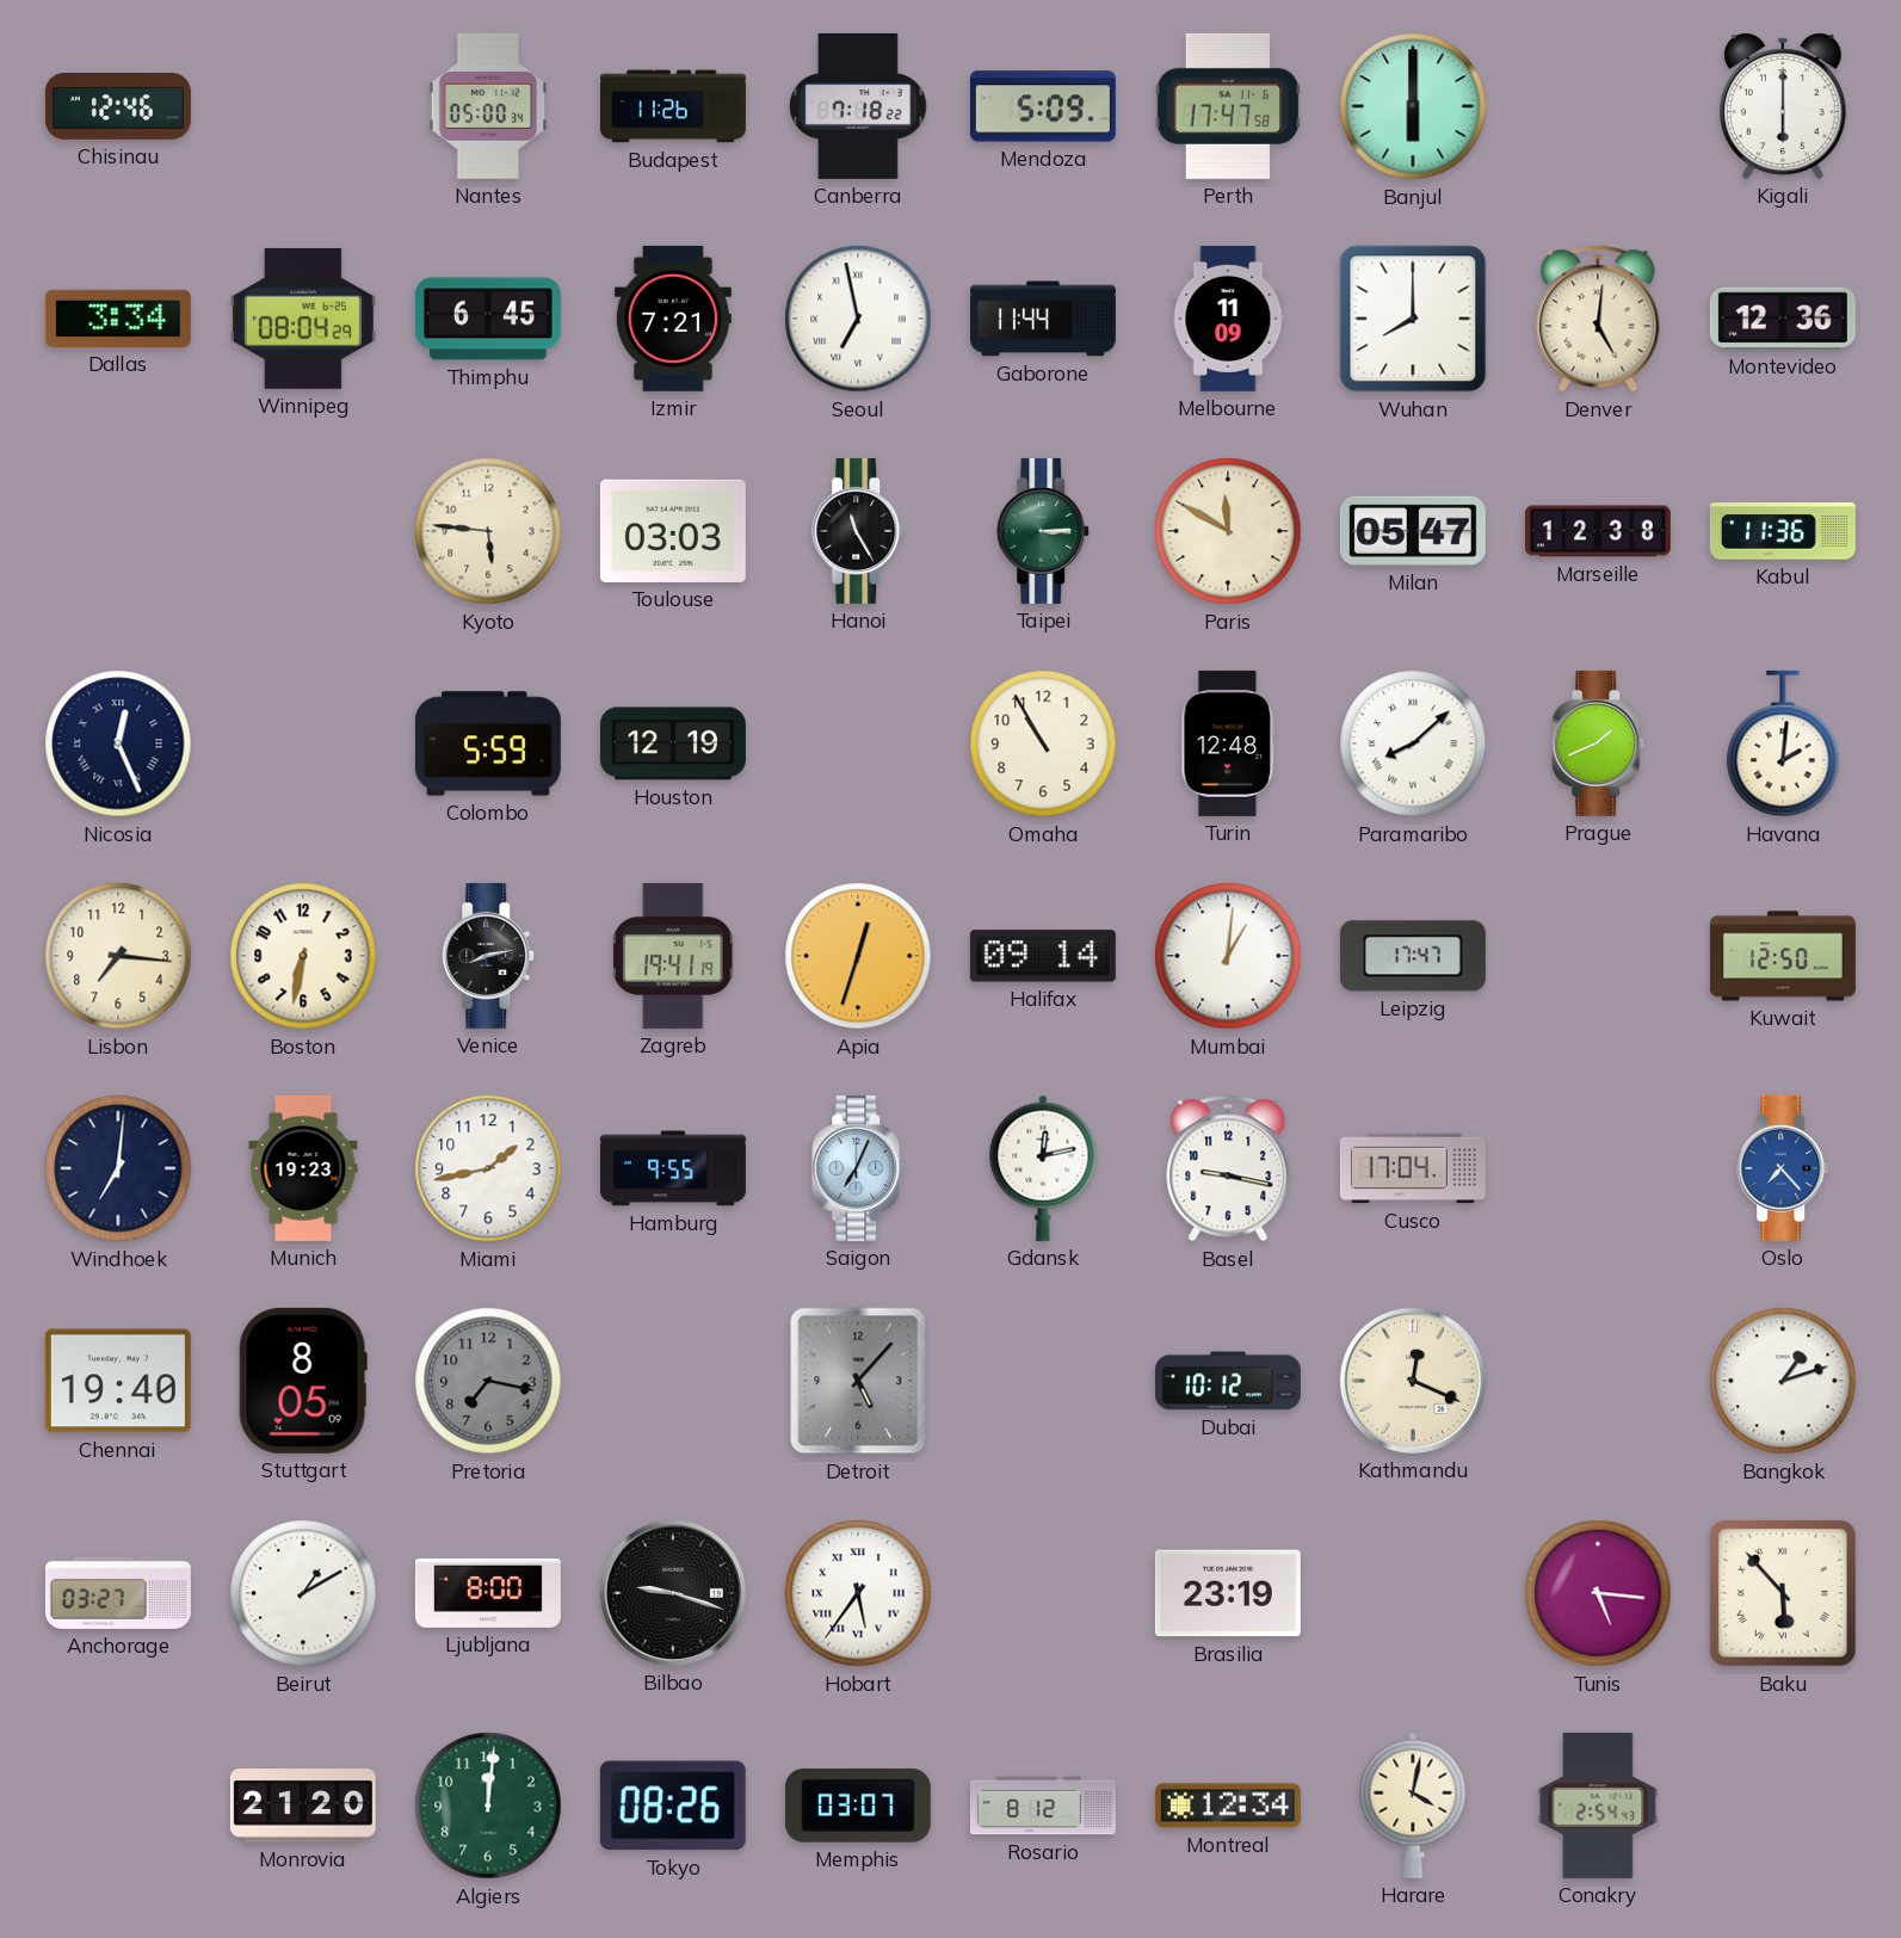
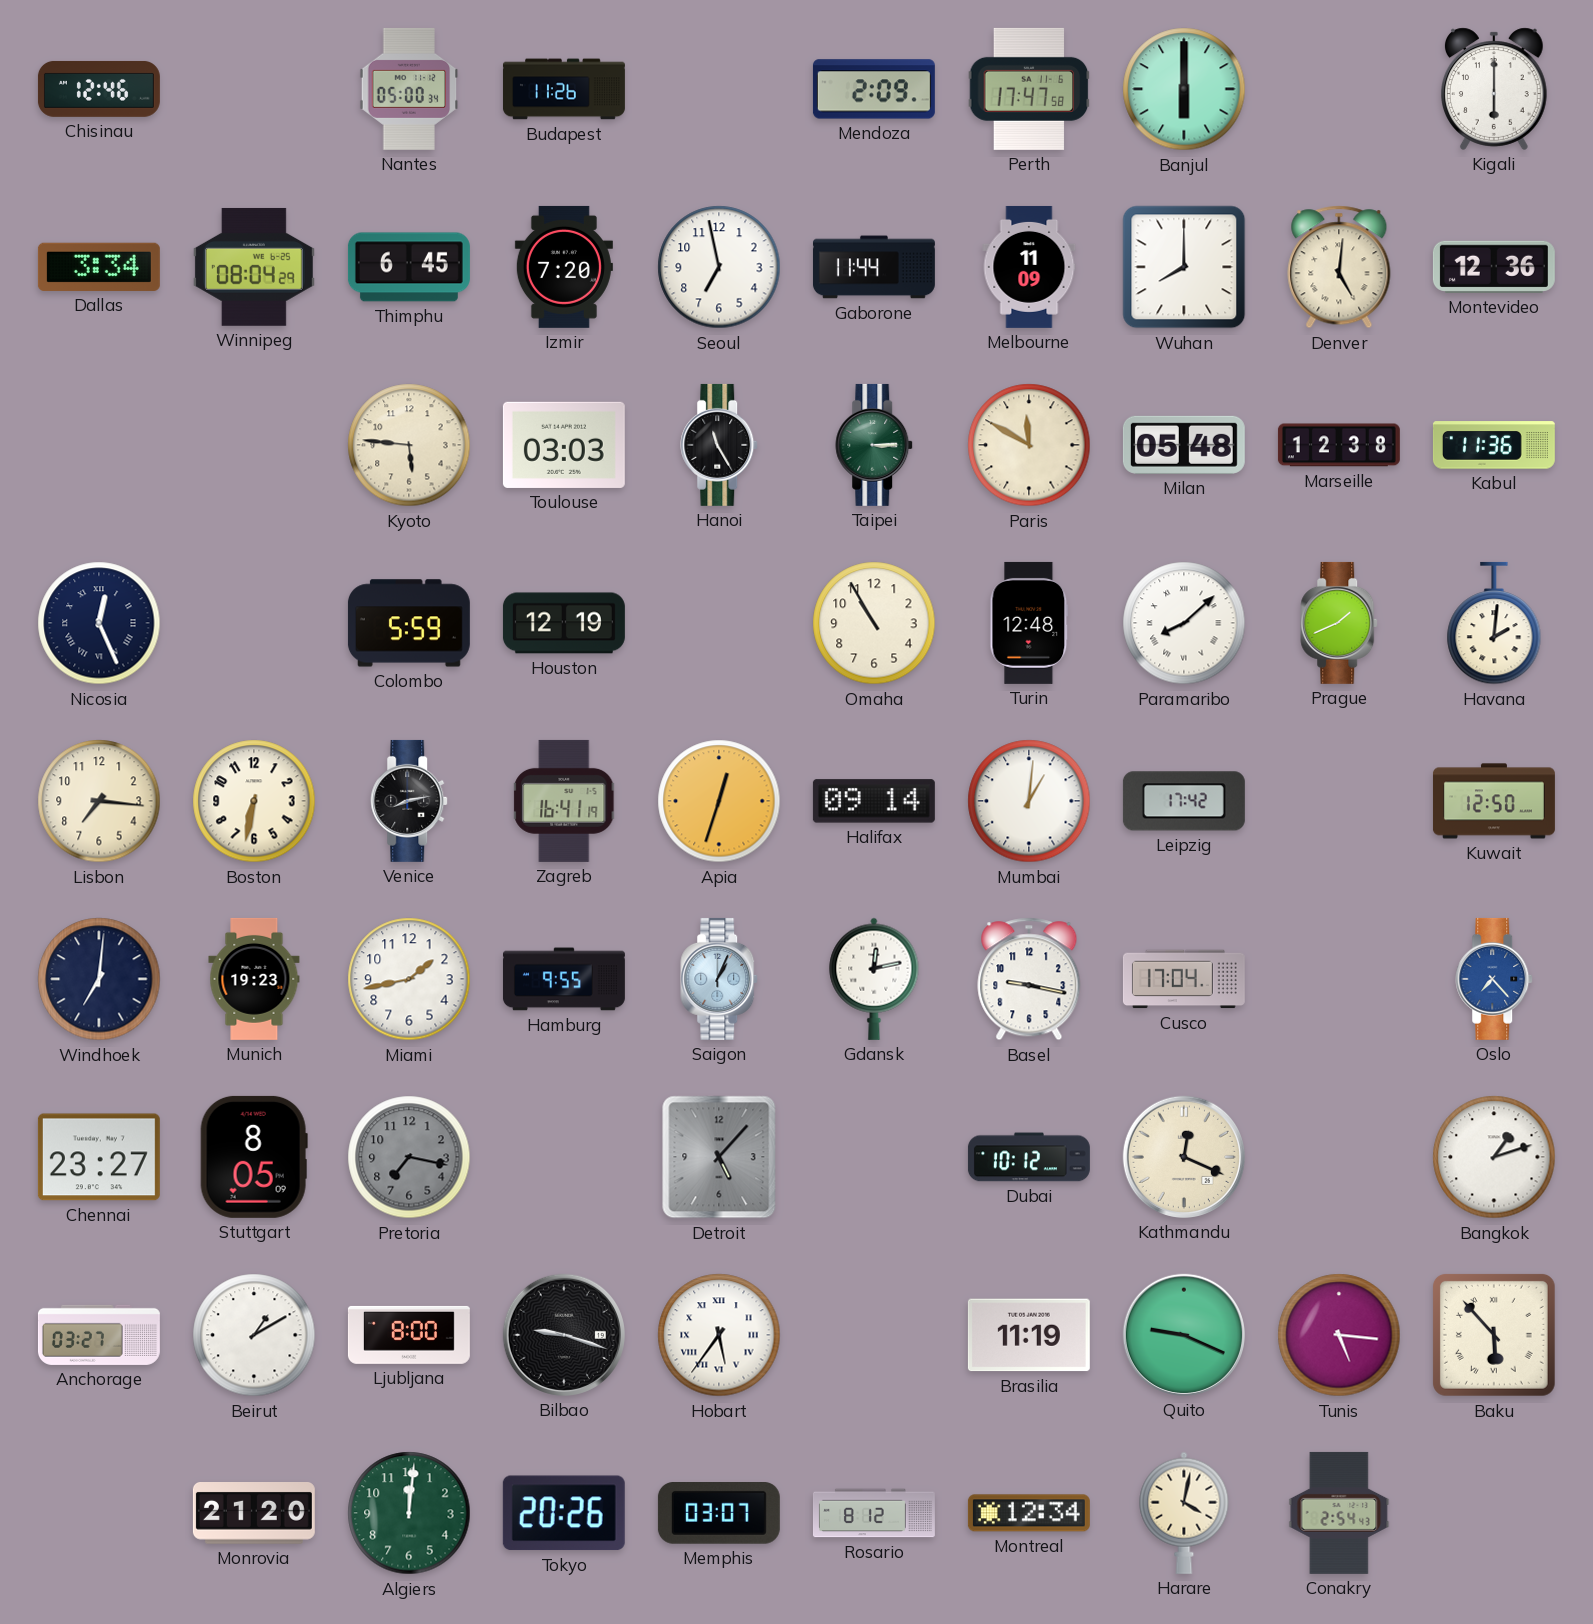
Canberra: 7:18 -> none
Mendoza: 5:09 -> 2:09
Izmir: 7:21 -> 7:20
Seoul numerals: Roman -> Arabic
Milan: 05:47 -> 05:48
Zagreb: 19:41 -> 16:41
Leipzig: 17:47 -> 17:42
Saigon: 7:04 -> 1:04
Chennai: 19:40 -> 23:27
Brasilia: 23:19 -> 11:19
Quito: none -> 9:19
Tokyo: 08:26 -> 20:26
